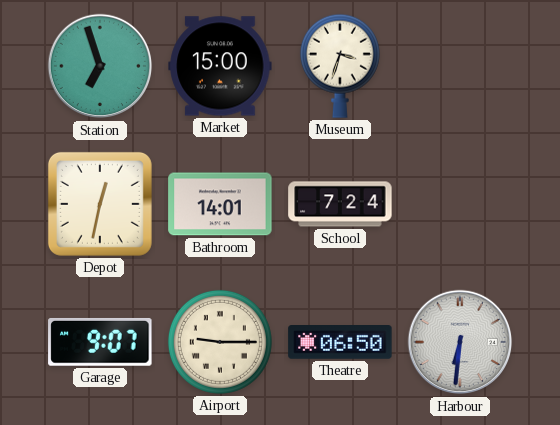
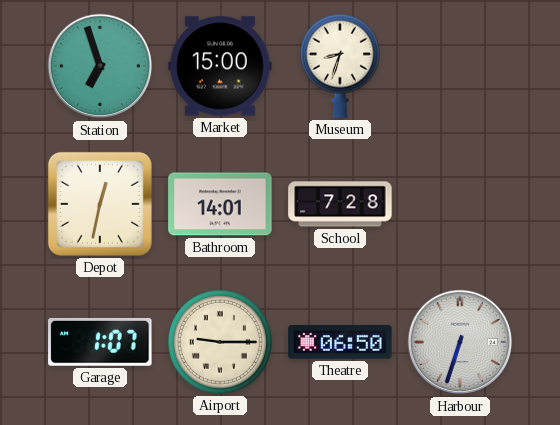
Museum: 3:33 -> 8:33
School: 7:24 -> 7:28
Garage: 9:07 -> 1:07
Harbour: 6:31 -> 6:33
